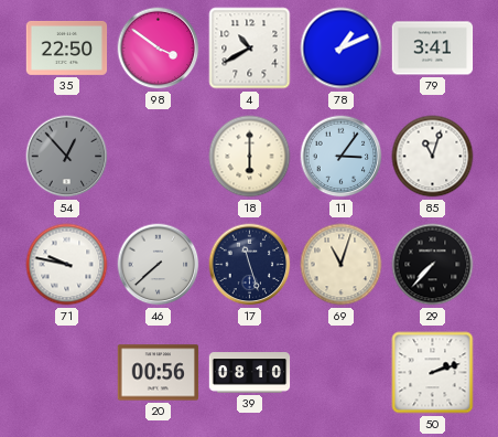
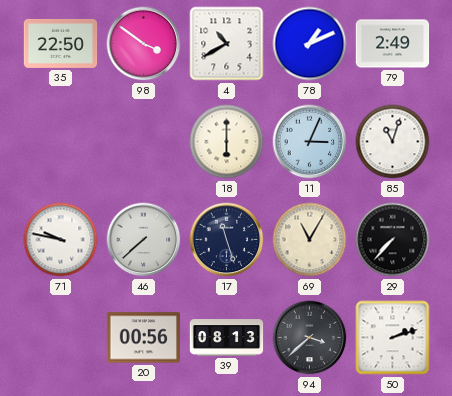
79: 3:41 -> 2:49
54: 12:53 -> none
11: 3:06 -> 3:04
69: 11:03 -> 11:05
39: 08:10 -> 08:13
94: none -> 3:38
